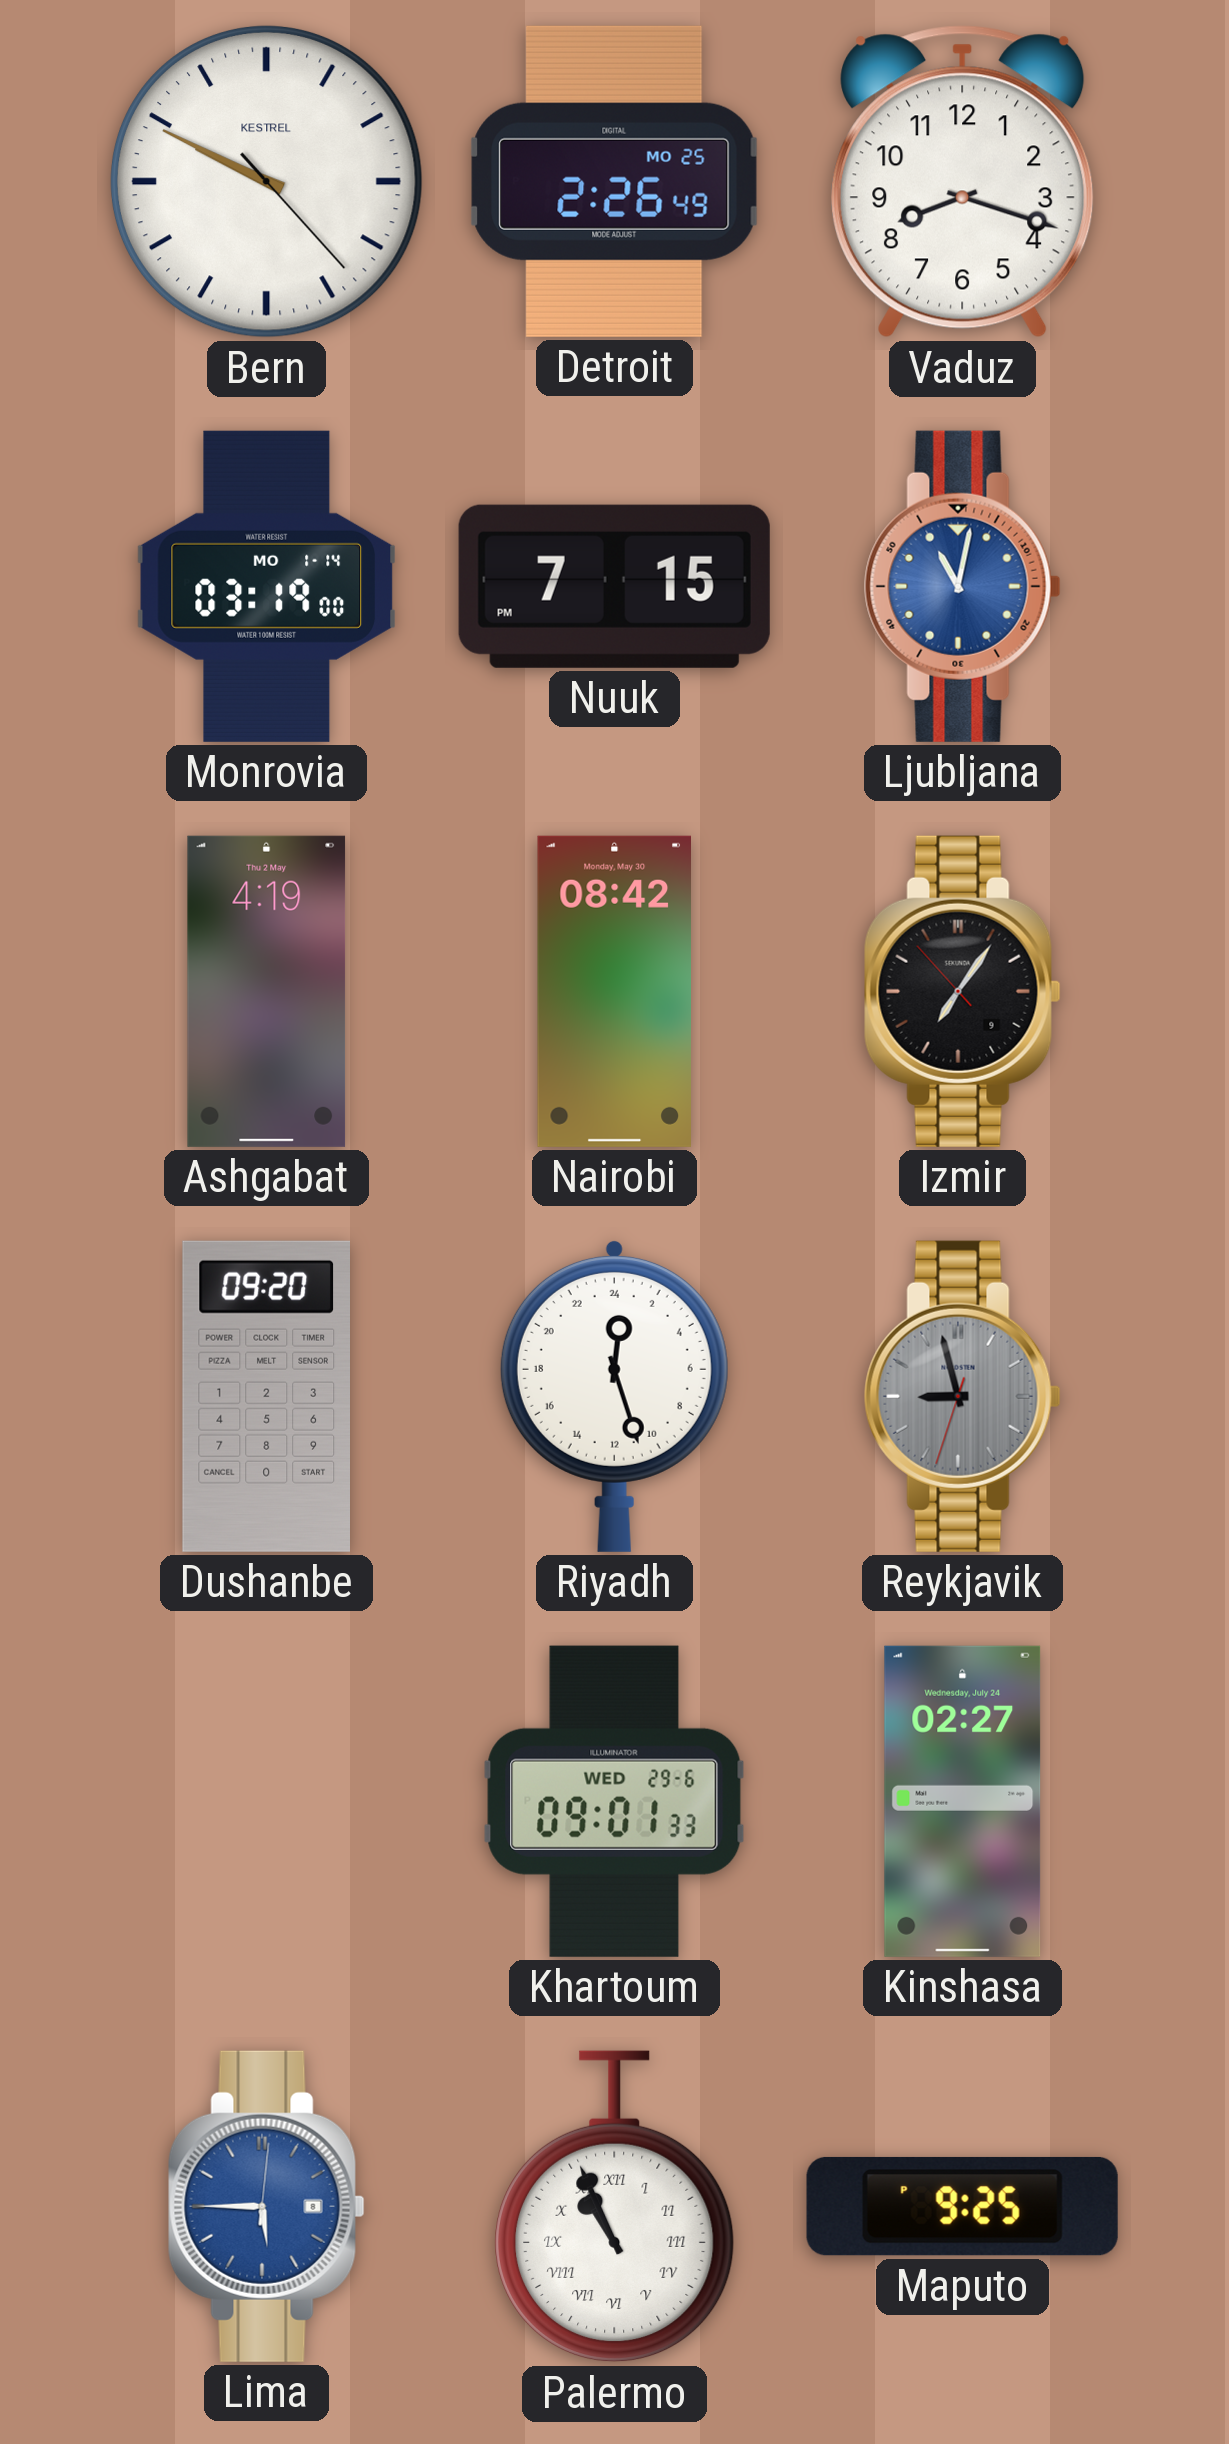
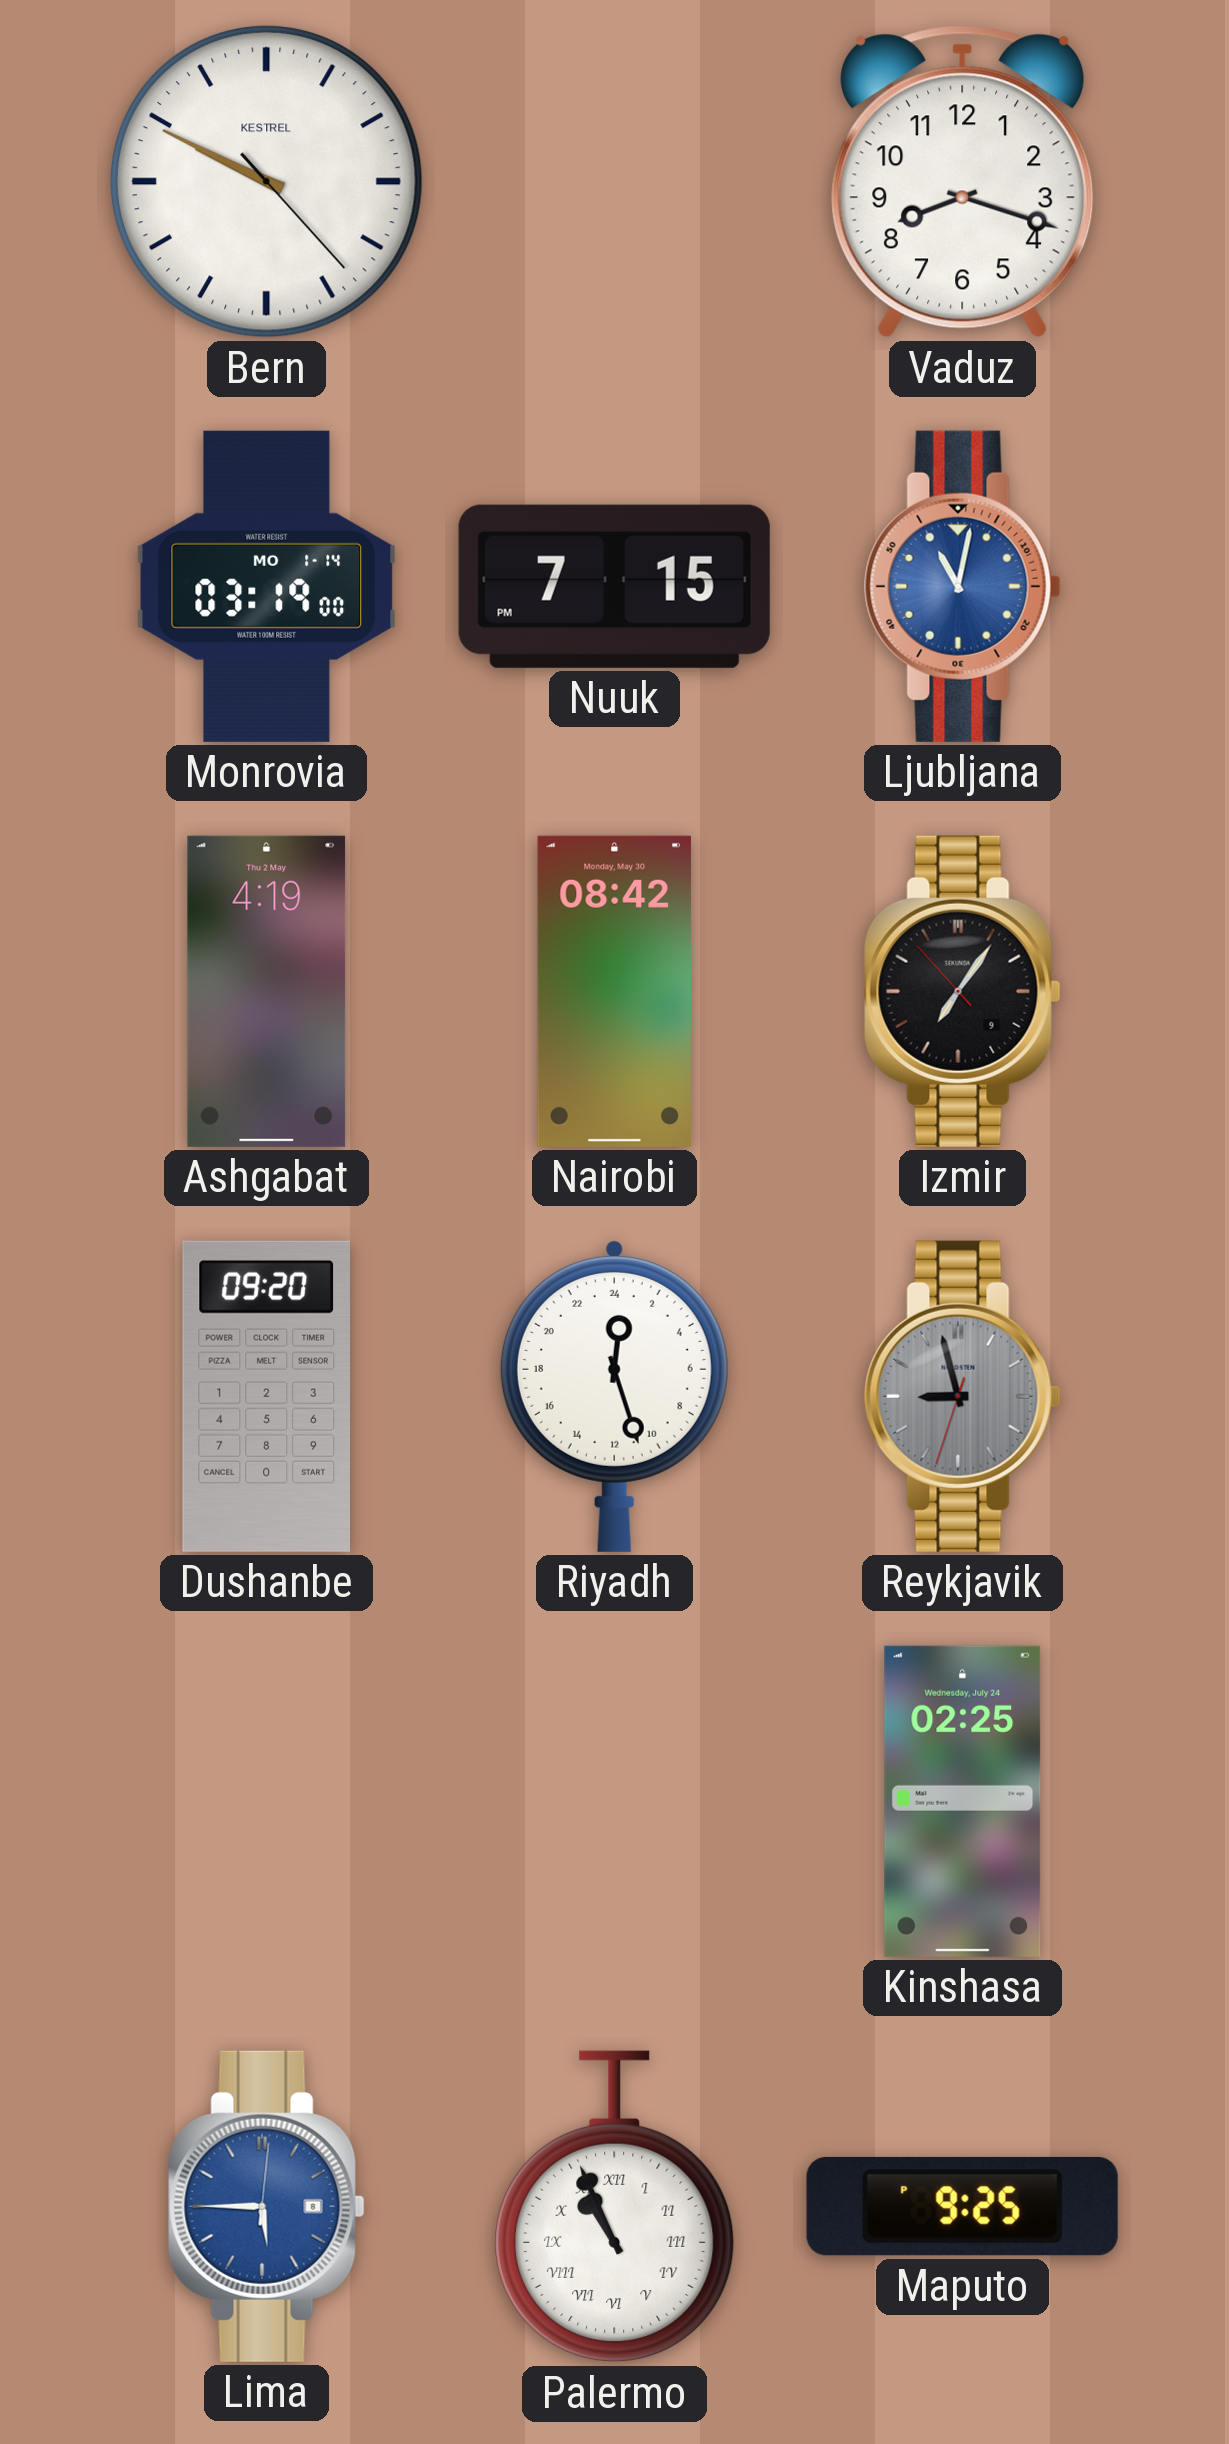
Detroit: 2:26 -> none
Khartoum: 09:01 -> none
Kinshasa: 02:27 -> 02:25
